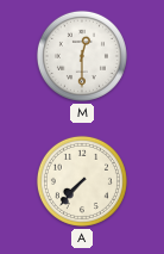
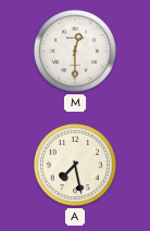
A: 7:37 -> 7:28
